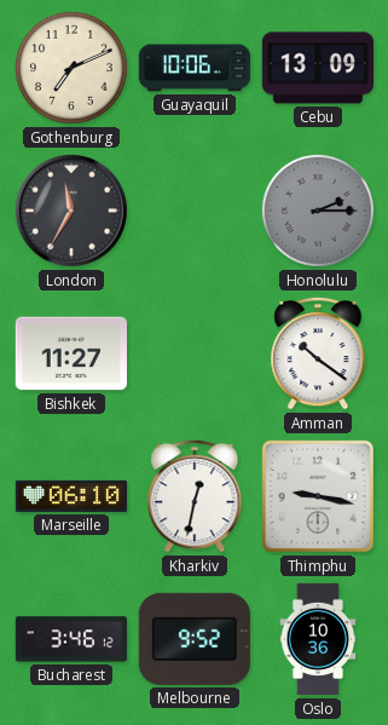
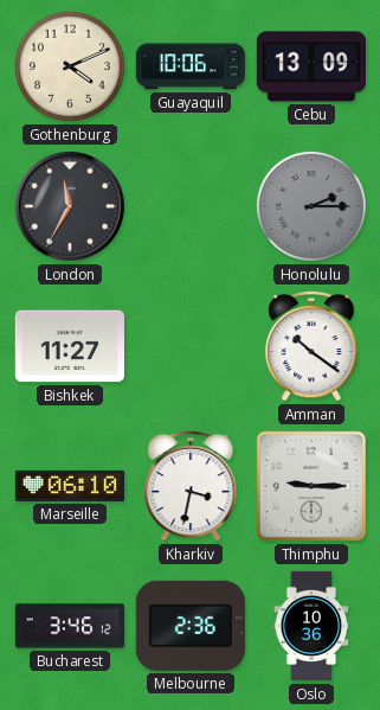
Gothenburg: 7:11 -> 4:11
Kharkiv: 12:32 -> 3:32
Thimphu: 9:17 -> 9:15
Melbourne: 9:52 -> 2:36
